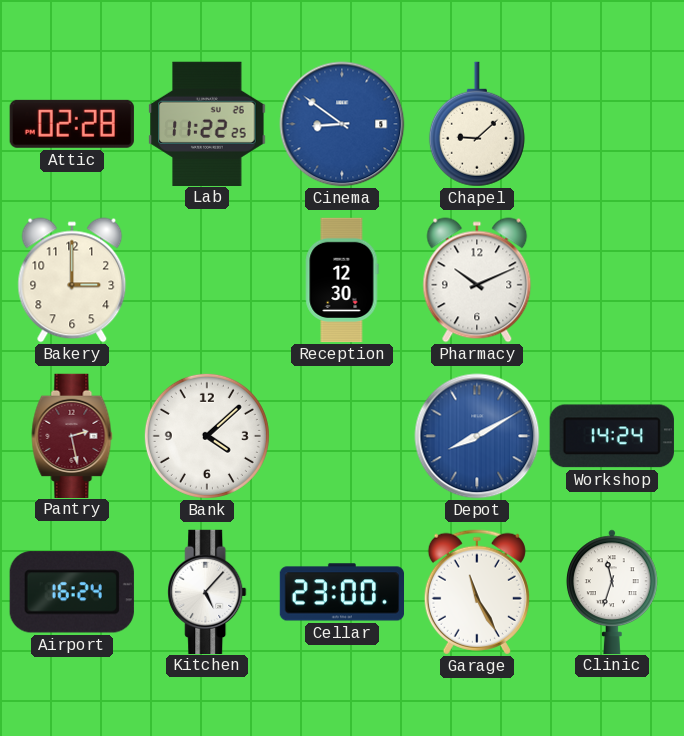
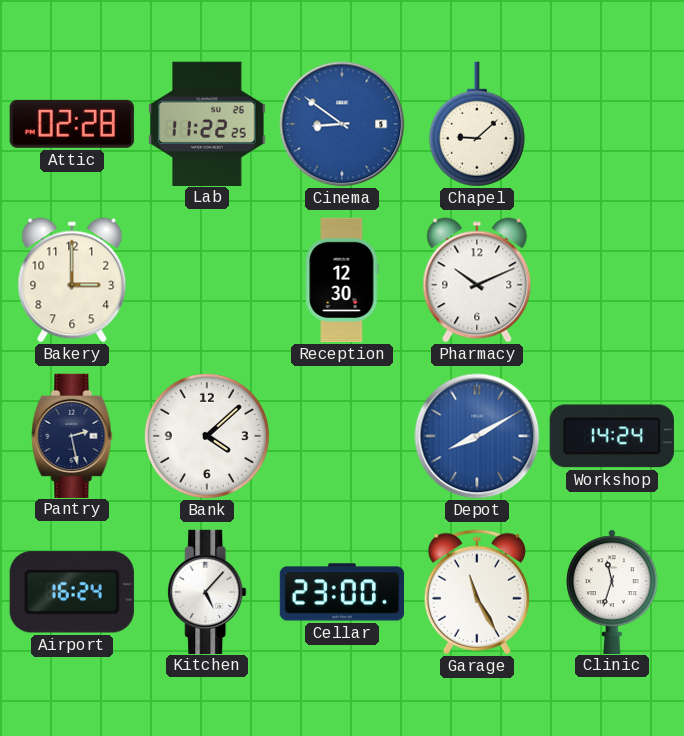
Pantry dial: burgundy -> navy
